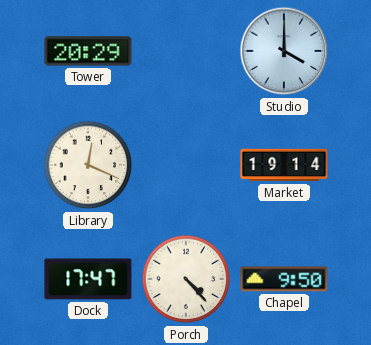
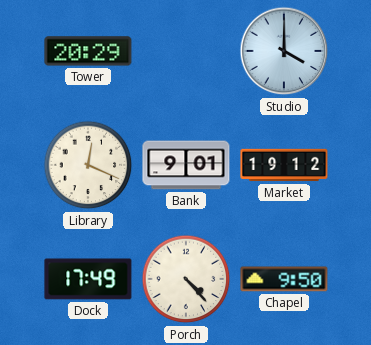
Bank: none -> 9:01
Market: 19:14 -> 19:12
Dock: 17:47 -> 17:49
